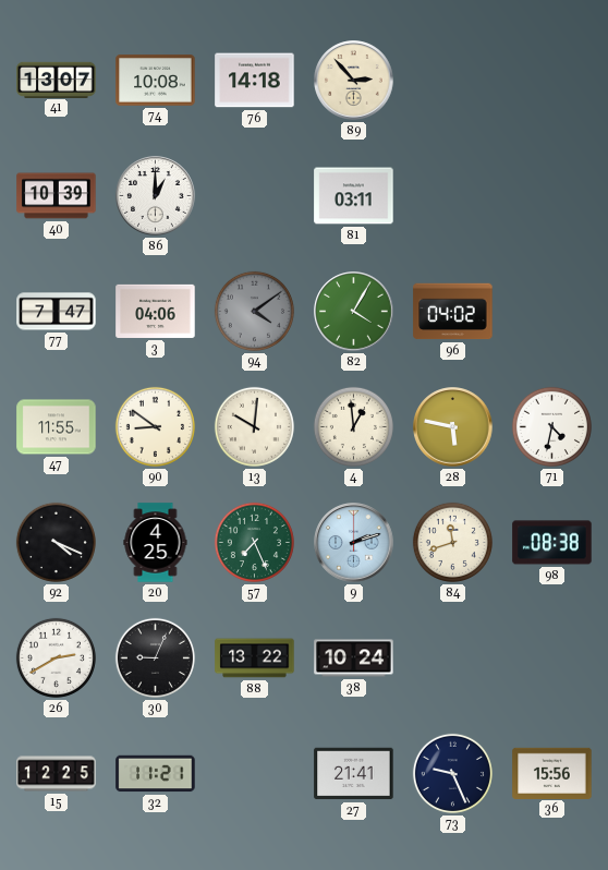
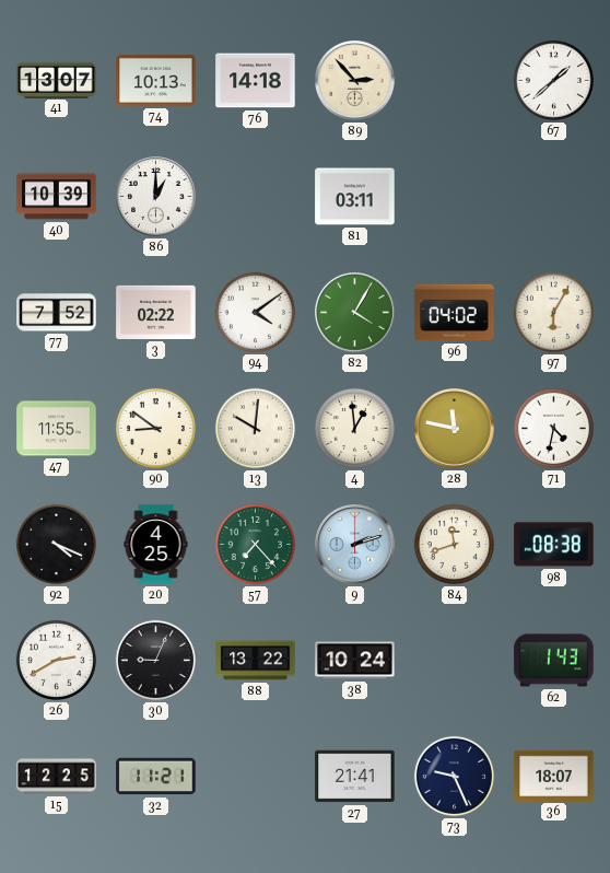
74: 10:08 -> 10:13
67: none -> 1:38
77: 7:47 -> 7:52
3: 04:06 -> 02:22
94 dial: grey -> white
97: none -> 6:05
28: 5:47 -> 11:47
57: 7:26 -> 7:23
62: none -> 1:43
36: 15:56 -> 18:07
